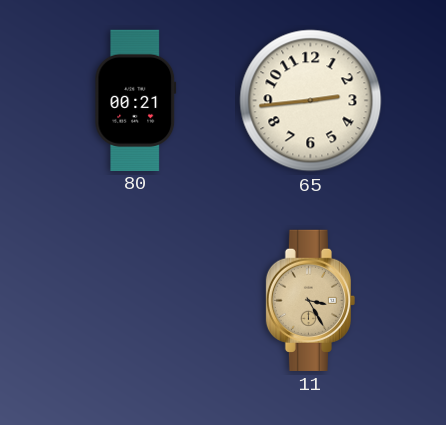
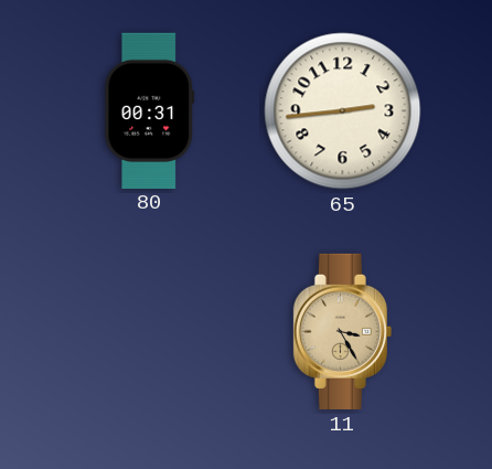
80: 00:21 -> 00:31
